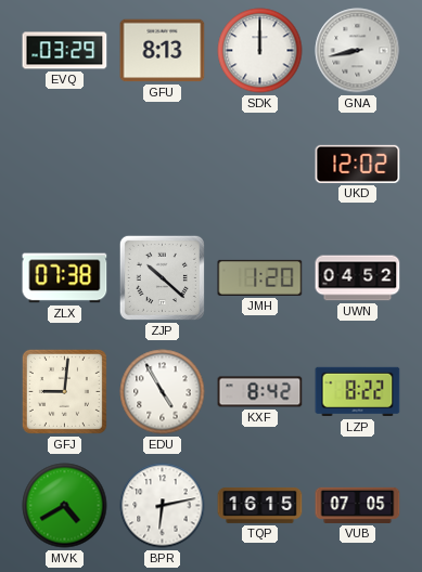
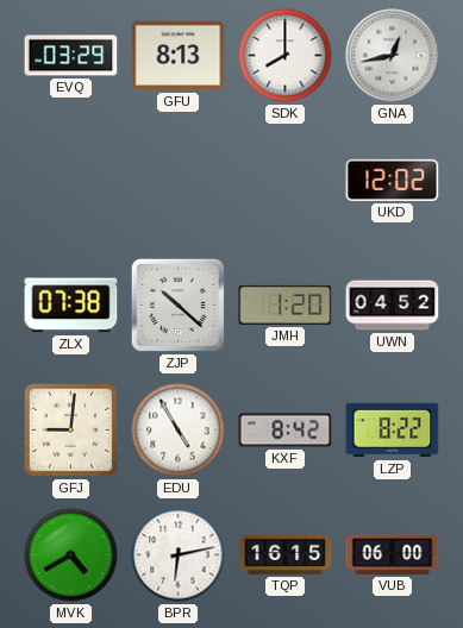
SDK: 12:00 -> 8:00
GNA: 8:43 -> 12:43
VUB: 07:05 -> 06:00
